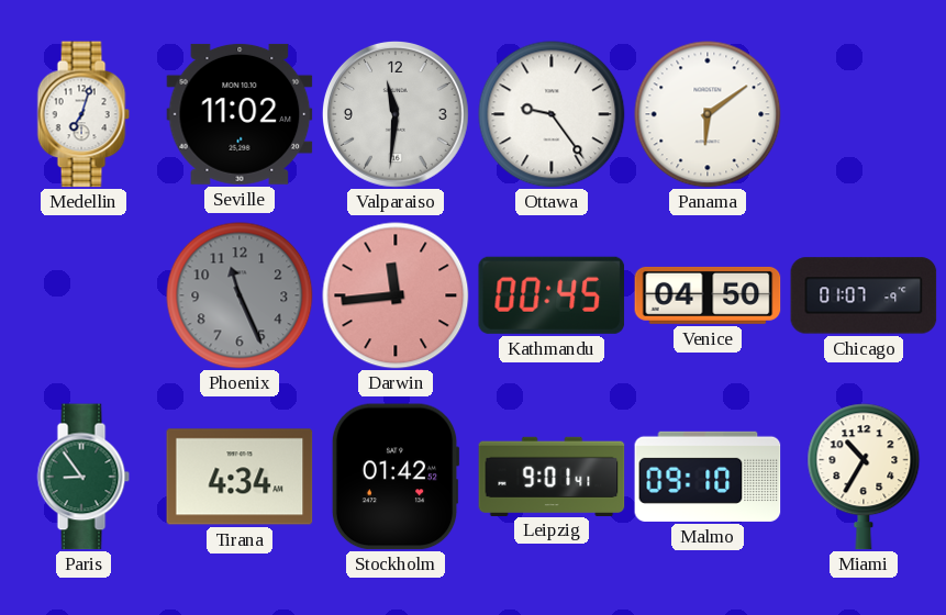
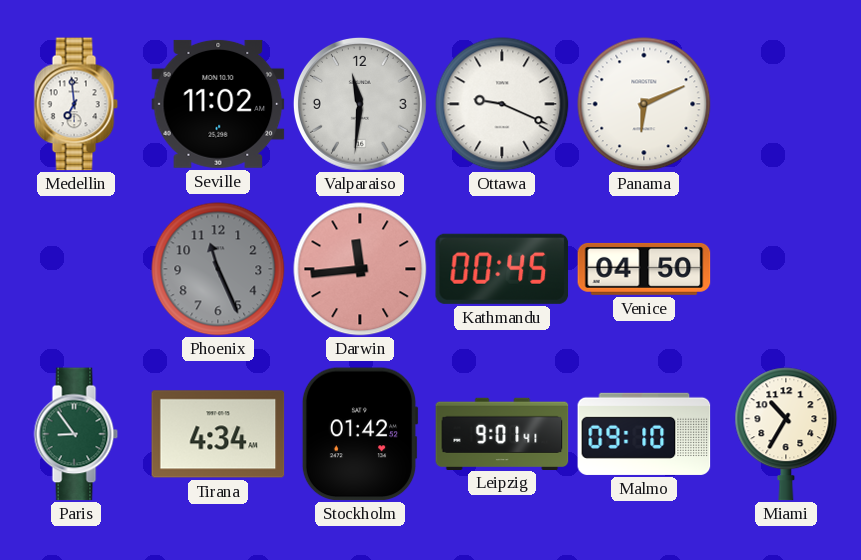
Medellin: 7:03 -> 6:59
Ottawa: 9:24 -> 9:19
Panama: 6:09 -> 6:11
Chicago: 01:07 -> none
